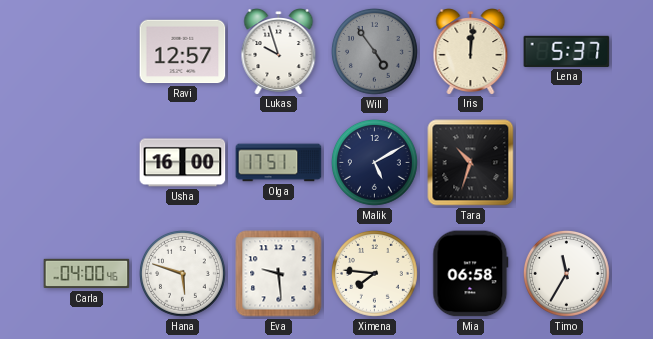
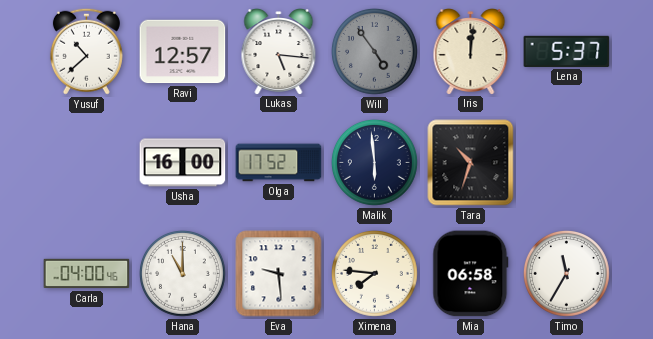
Yusuf: none -> 10:38
Lukas: 9:57 -> 5:16
Olga: 17:51 -> 17:52
Malik: 5:10 -> 5:59
Hana: 5:48 -> 11:00
